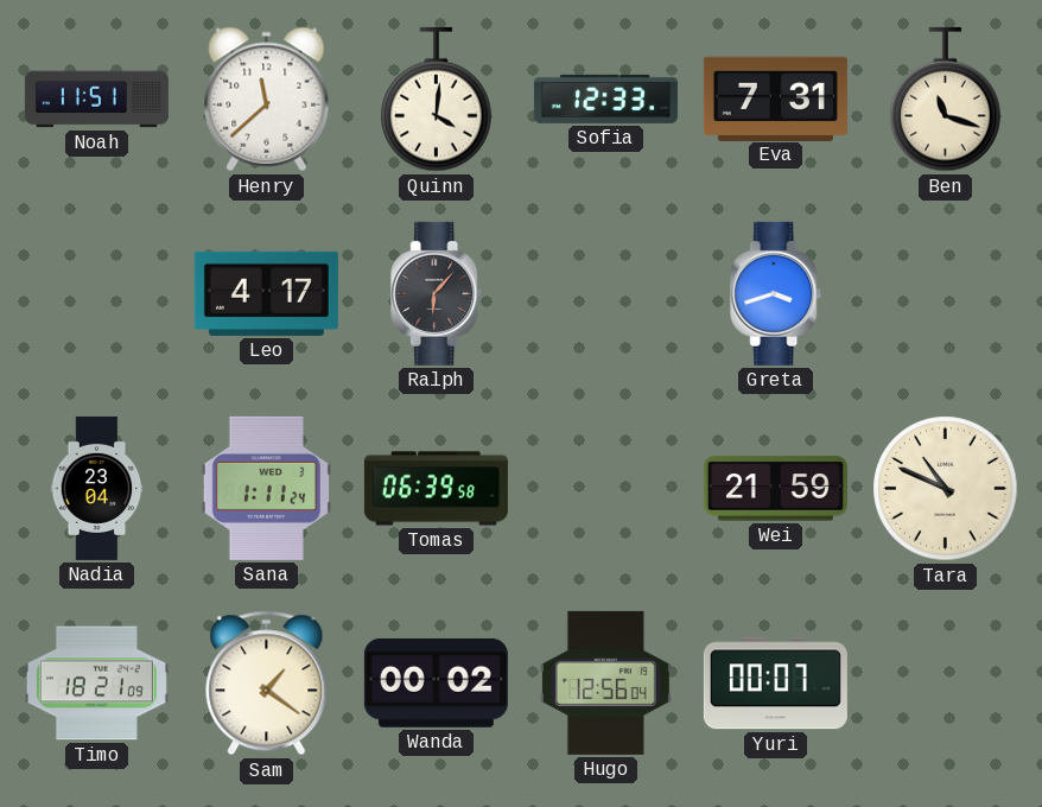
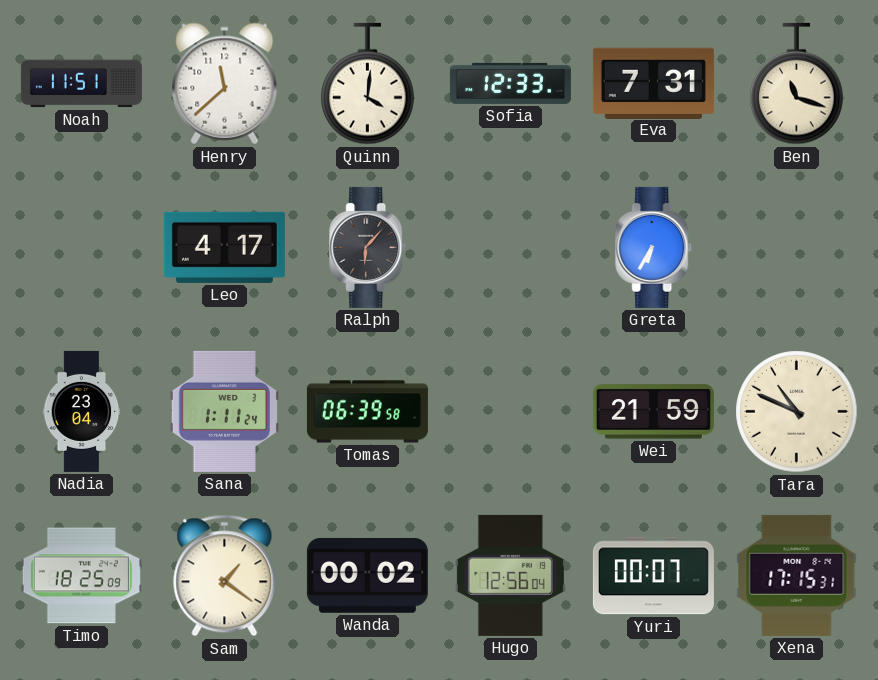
Greta: 3:42 -> 6:35
Timo: 18:21 -> 18:25
Xena: none -> 17:15
